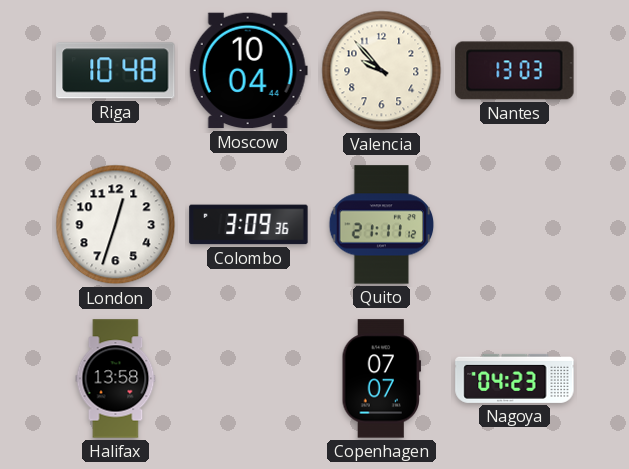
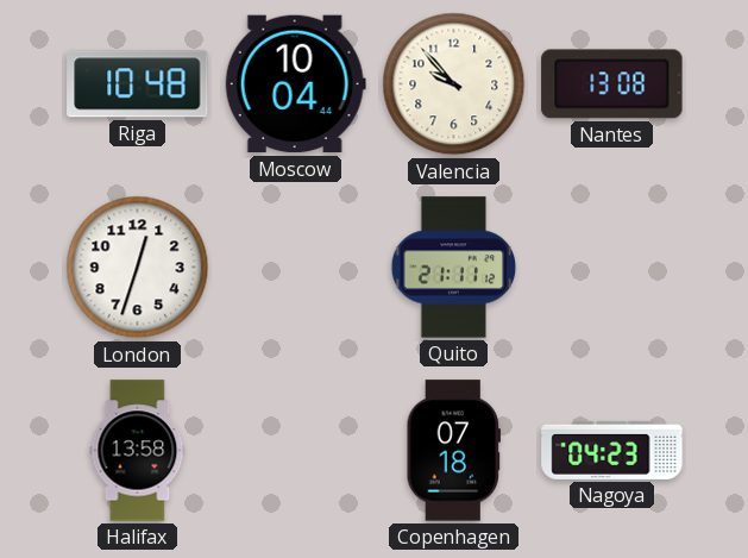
Nantes: 13:03 -> 13:08
Colombo: 3:09 -> none
Copenhagen: 07:07 -> 07:18
